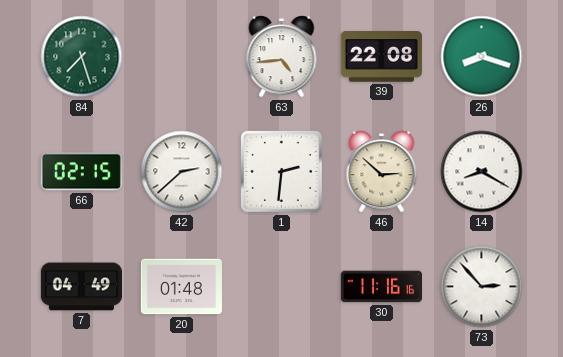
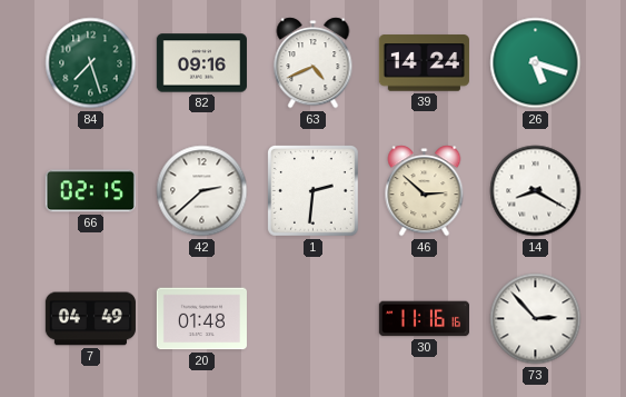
82: none -> 09:16
63: 4:44 -> 4:41
39: 22:08 -> 14:24
26: 8:18 -> 5:18
